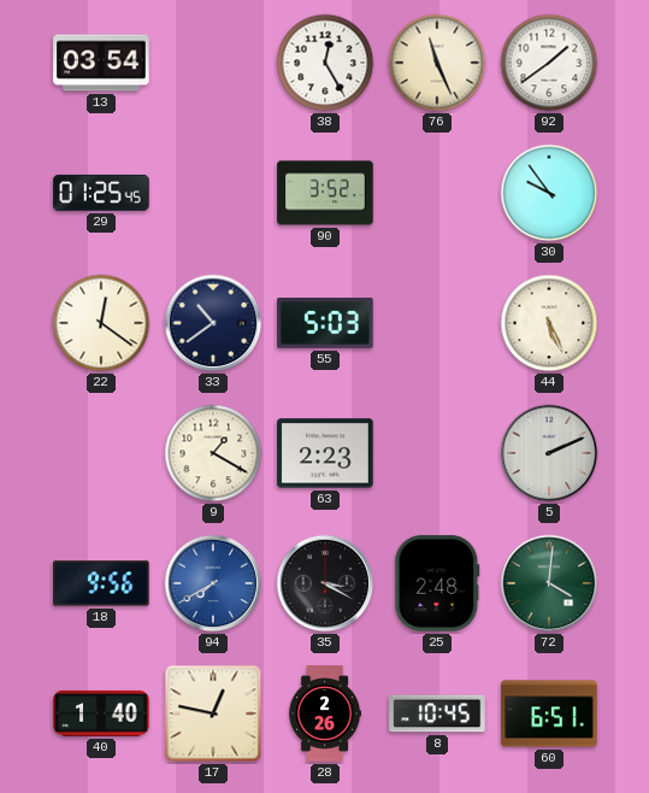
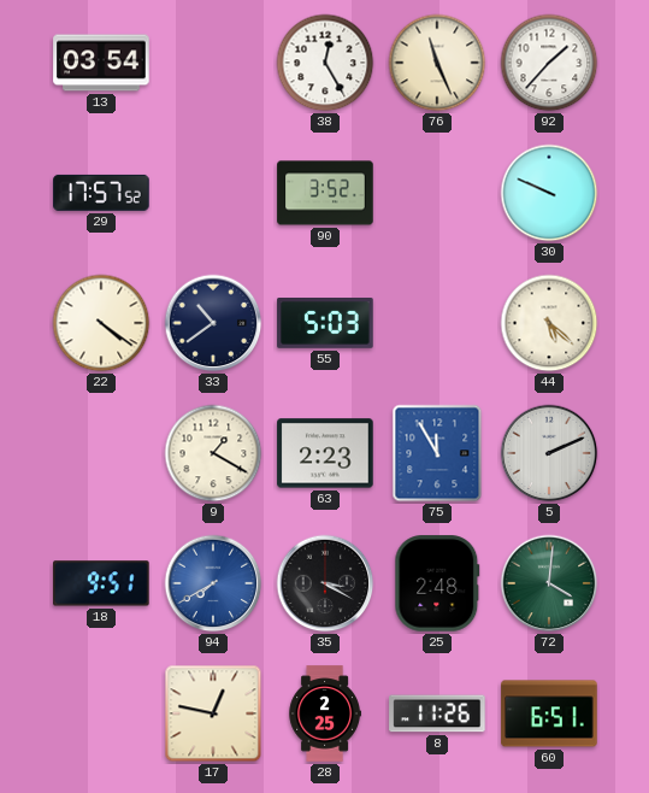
92: 1:39 -> 1:37
29: 01:25 -> 17:57
30: 9:54 -> 9:49
22: 12:21 -> 4:21
44: 5:26 -> 5:22
75: none -> 11:55
18: 9:56 -> 9:51
40: 1:40 -> none
28: 2:26 -> 2:25
8: 10:45 -> 11:26
